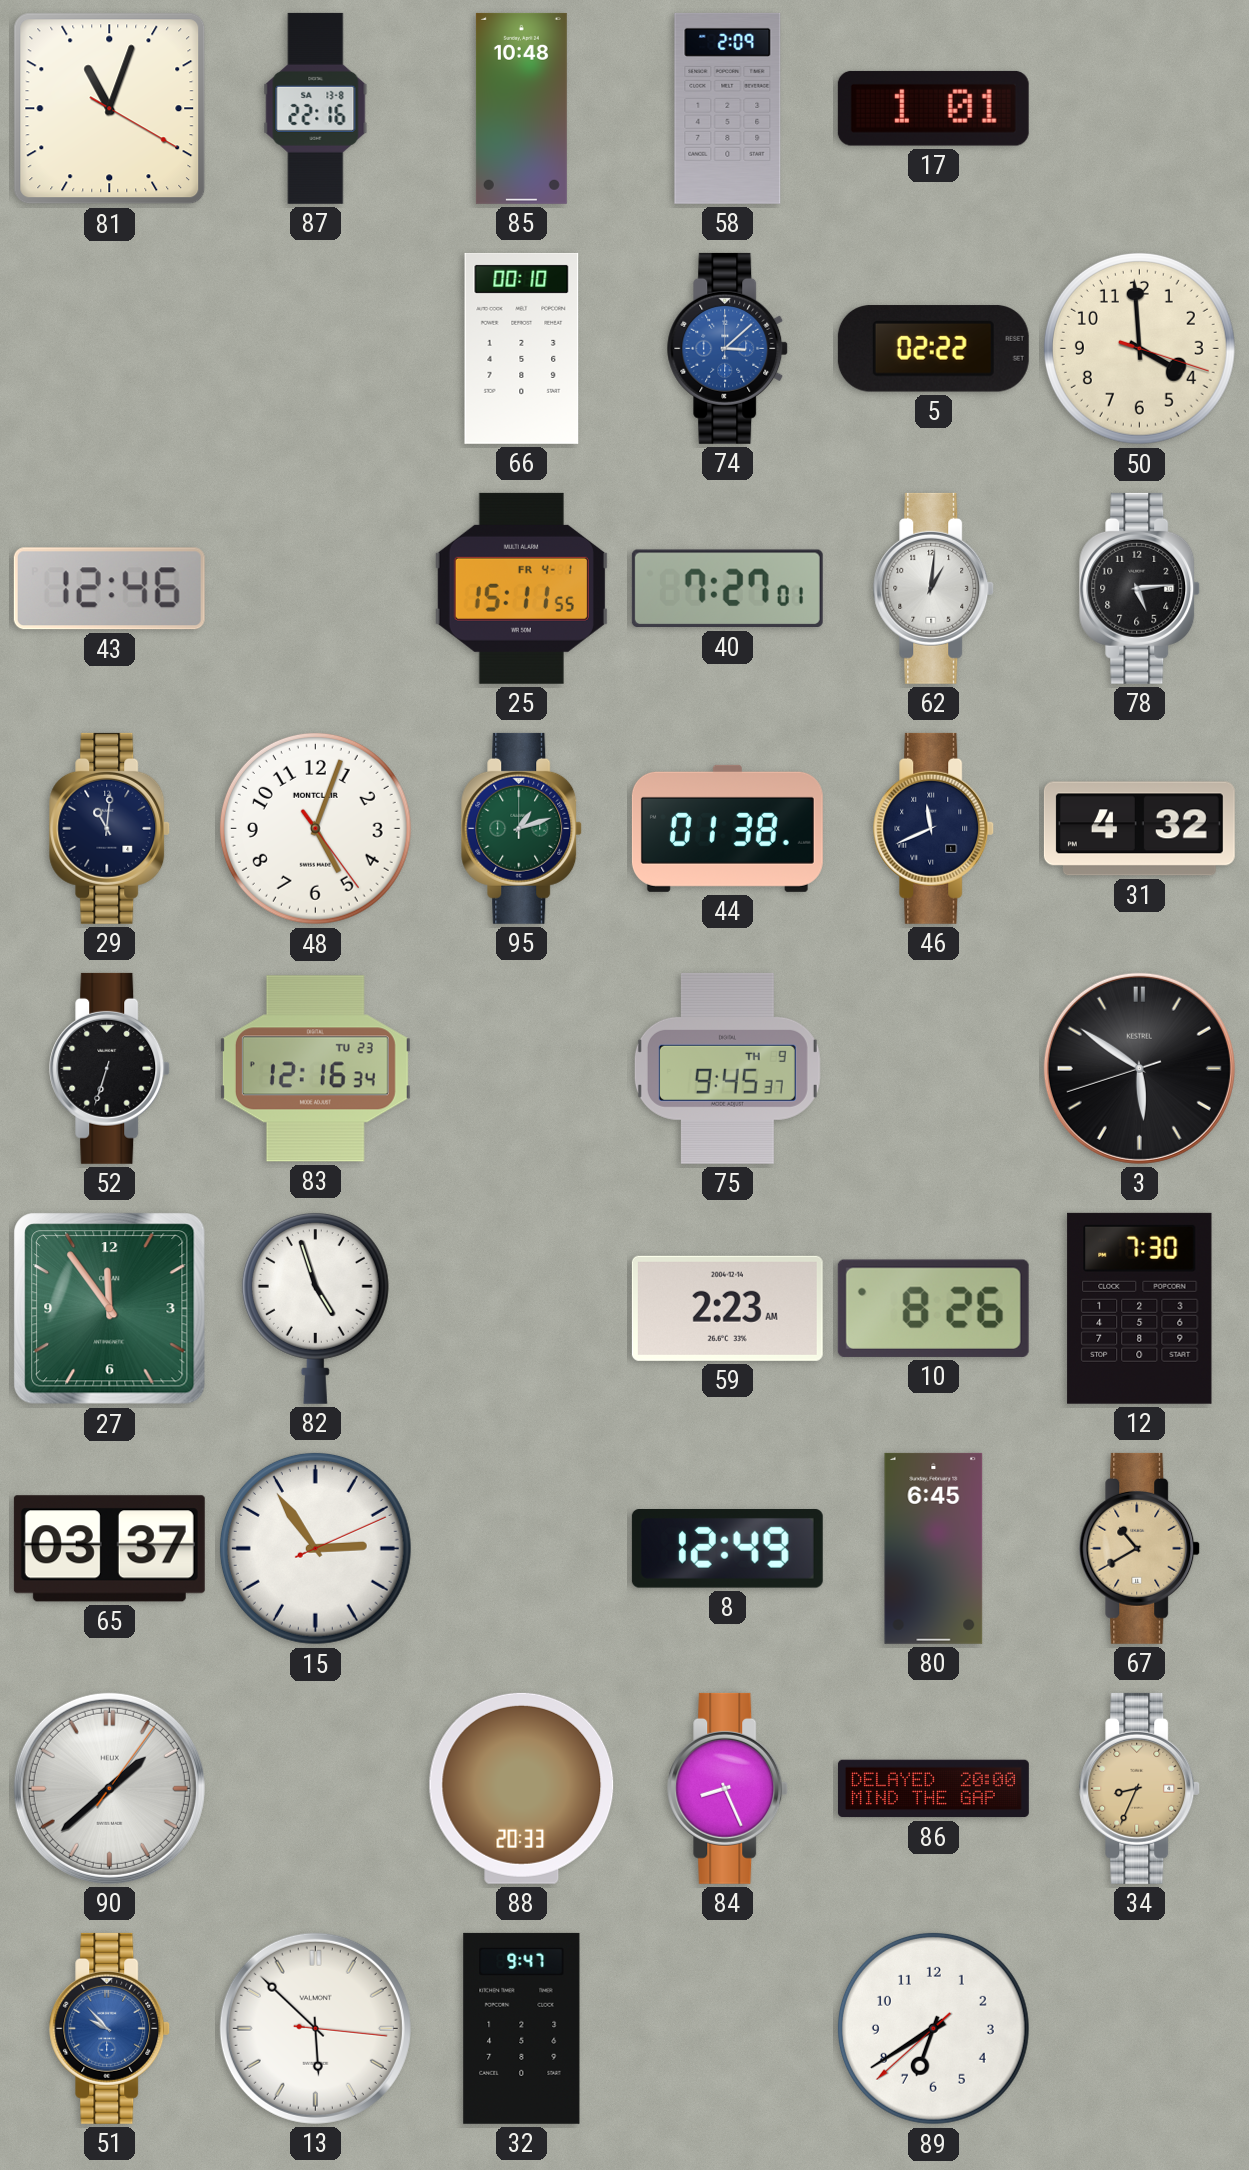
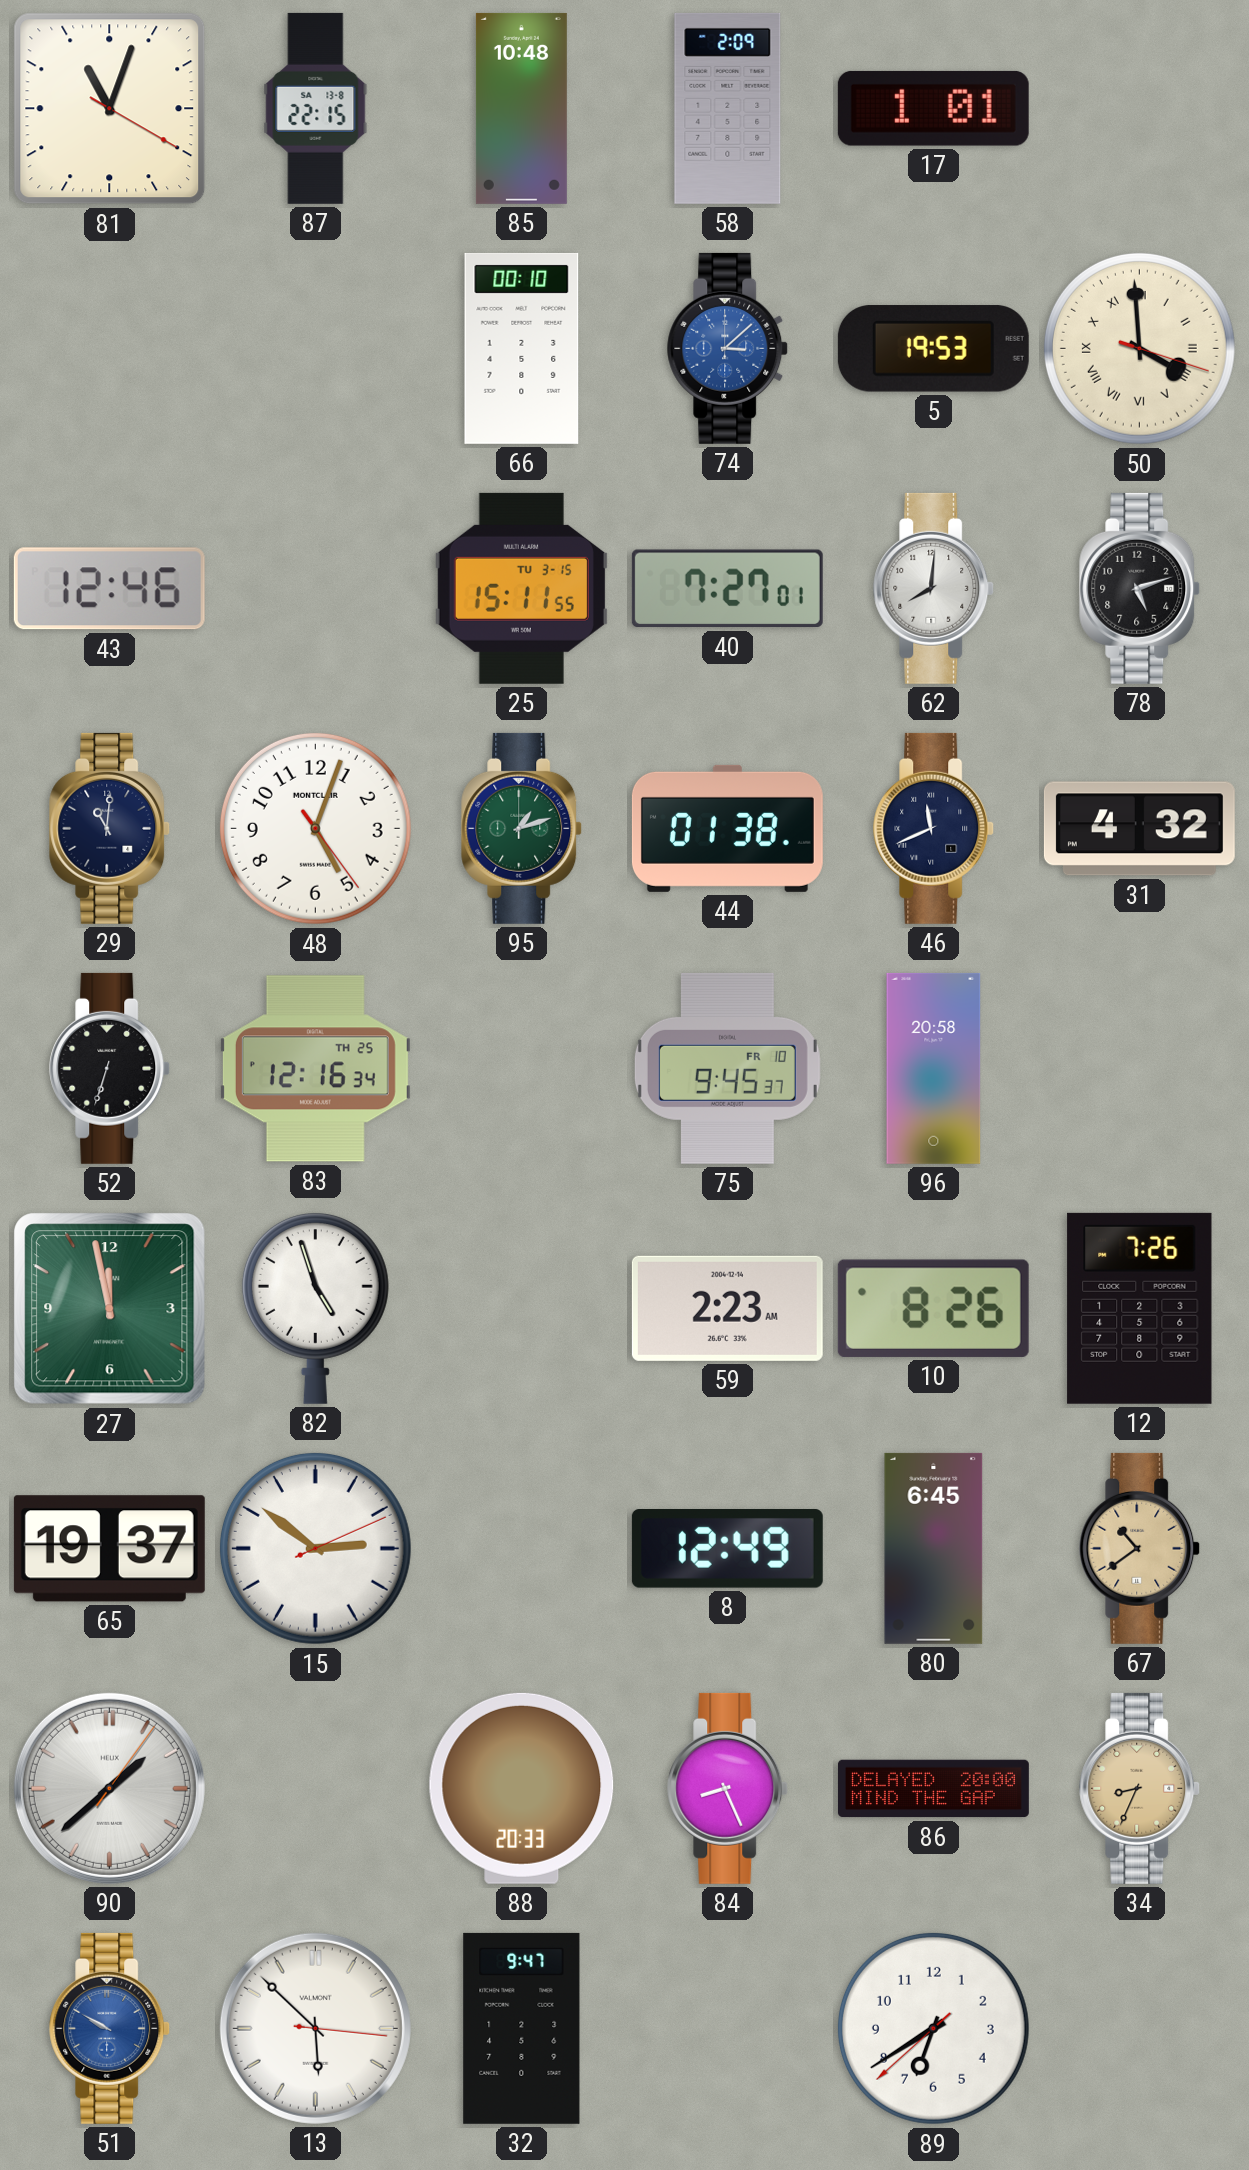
87: 22:16 -> 22:15
5: 02:22 -> 19:53
50 numerals: Arabic -> Roman
25 date: FR 4-1 -> TU 3-15
62: 1:01 -> 8:01
78: 5:14 -> 5:12
83 date: TU 23 -> TH 25
75 date: TH 9 -> FR 10
96: none -> 20:58
3: 5:50 -> none
27: 11:54 -> 11:58
12: 7:30 -> 7:26
65: 03:37 -> 19:37
15: 2:54 -> 2:51
67: 10:40 -> 10:39
51: 9:53 -> 9:50
